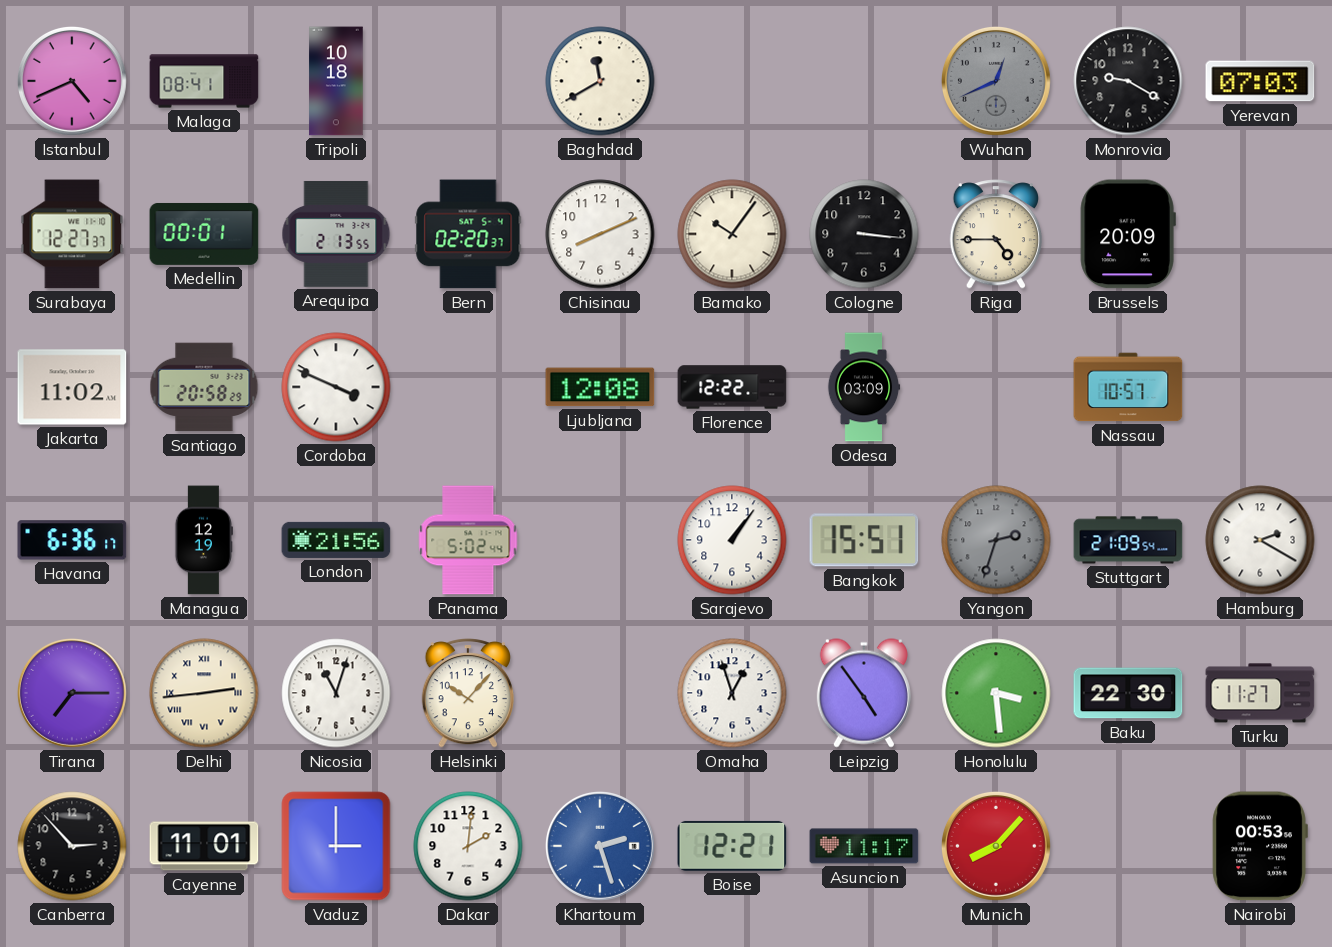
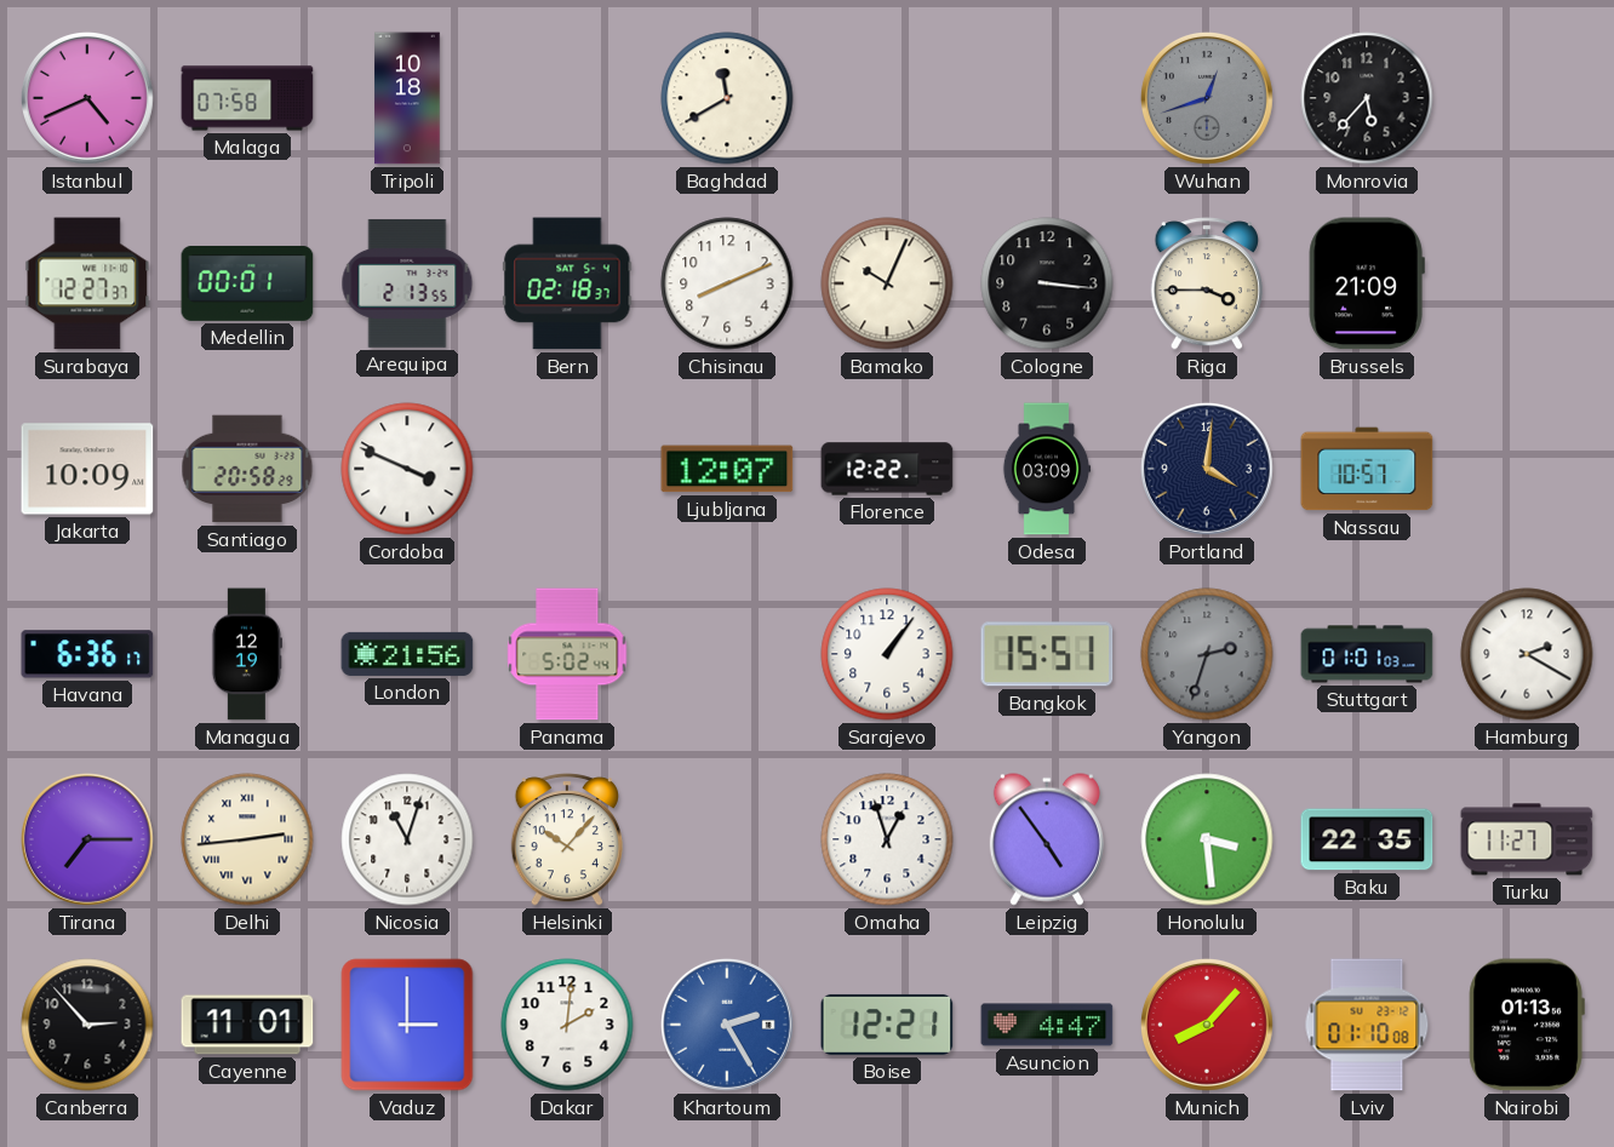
Malaga: 08:41 -> 07:58
Wuhan: 12:41 -> 12:42
Monrovia: 9:20 -> 5:37
Yerevan: 07:03 -> none
Bern: 02:20 -> 02:18
Bamako: 10:06 -> 10:04
Riga: 4:45 -> 3:45
Brussels: 20:09 -> 21:09
Jakarta: 11:02 -> 10:09
Ljubljana: 12:08 -> 12:07
Portland: none -> 4:01
Stuttgart: 21:09 -> 01:01
Baku: 22:30 -> 22:35
Khartoum: 2:27 -> 2:25
Asuncion: 11:17 -> 4:47
Lviv: none -> 01:10
Nairobi: 00:53 -> 01:13
